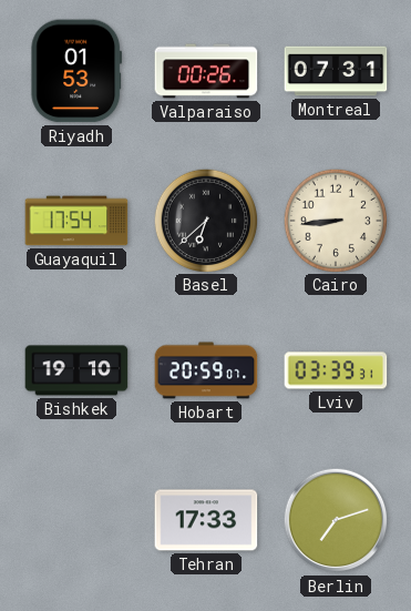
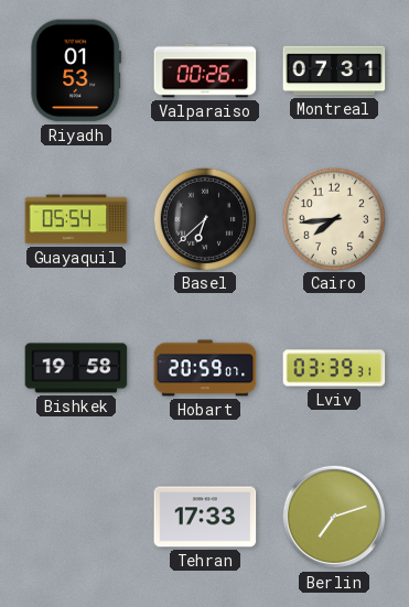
Guayaquil: 17:54 -> 05:54
Cairo: 8:44 -> 7:44
Bishkek: 19:10 -> 19:58
